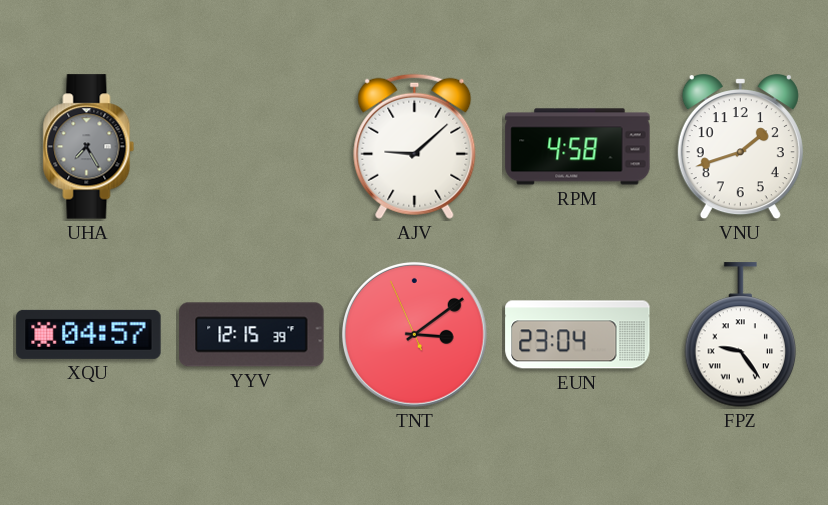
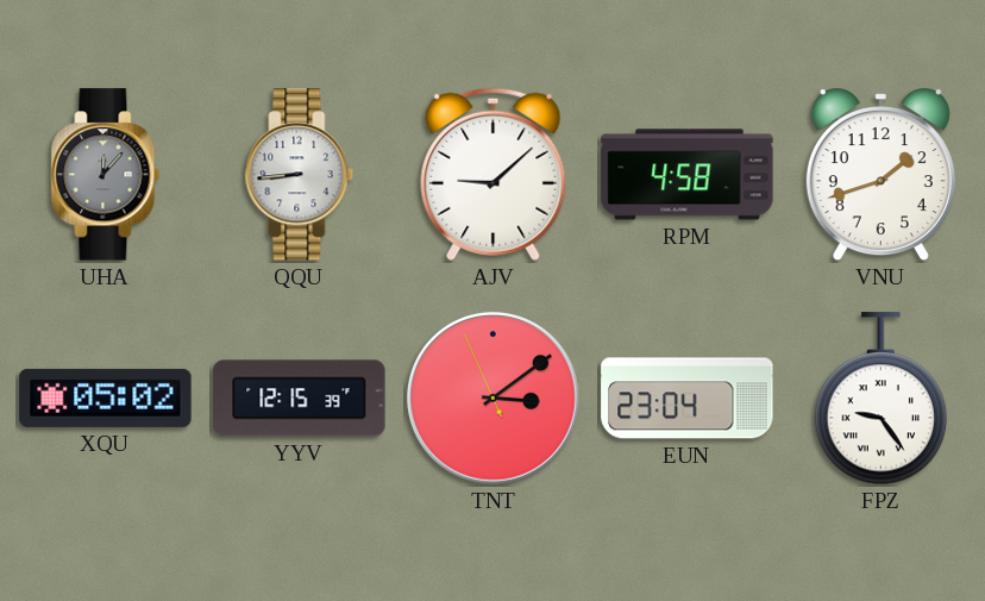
UHA: 7:25 -> 12:07
QQU: none -> 8:44
XQU: 04:57 -> 05:02
